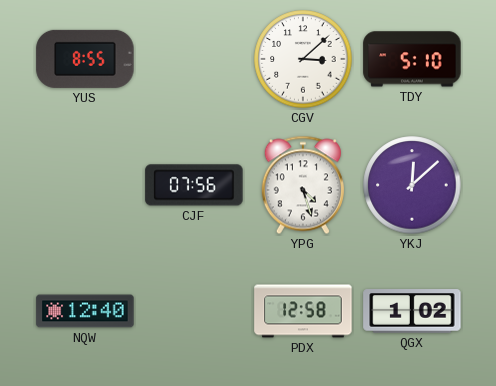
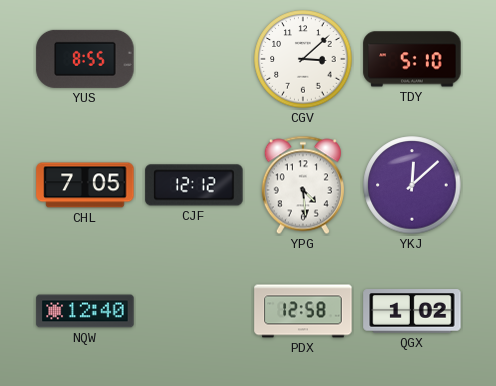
CHL: none -> 7:05
CJF: 07:56 -> 12:12
YPG: 4:27 -> 4:29
